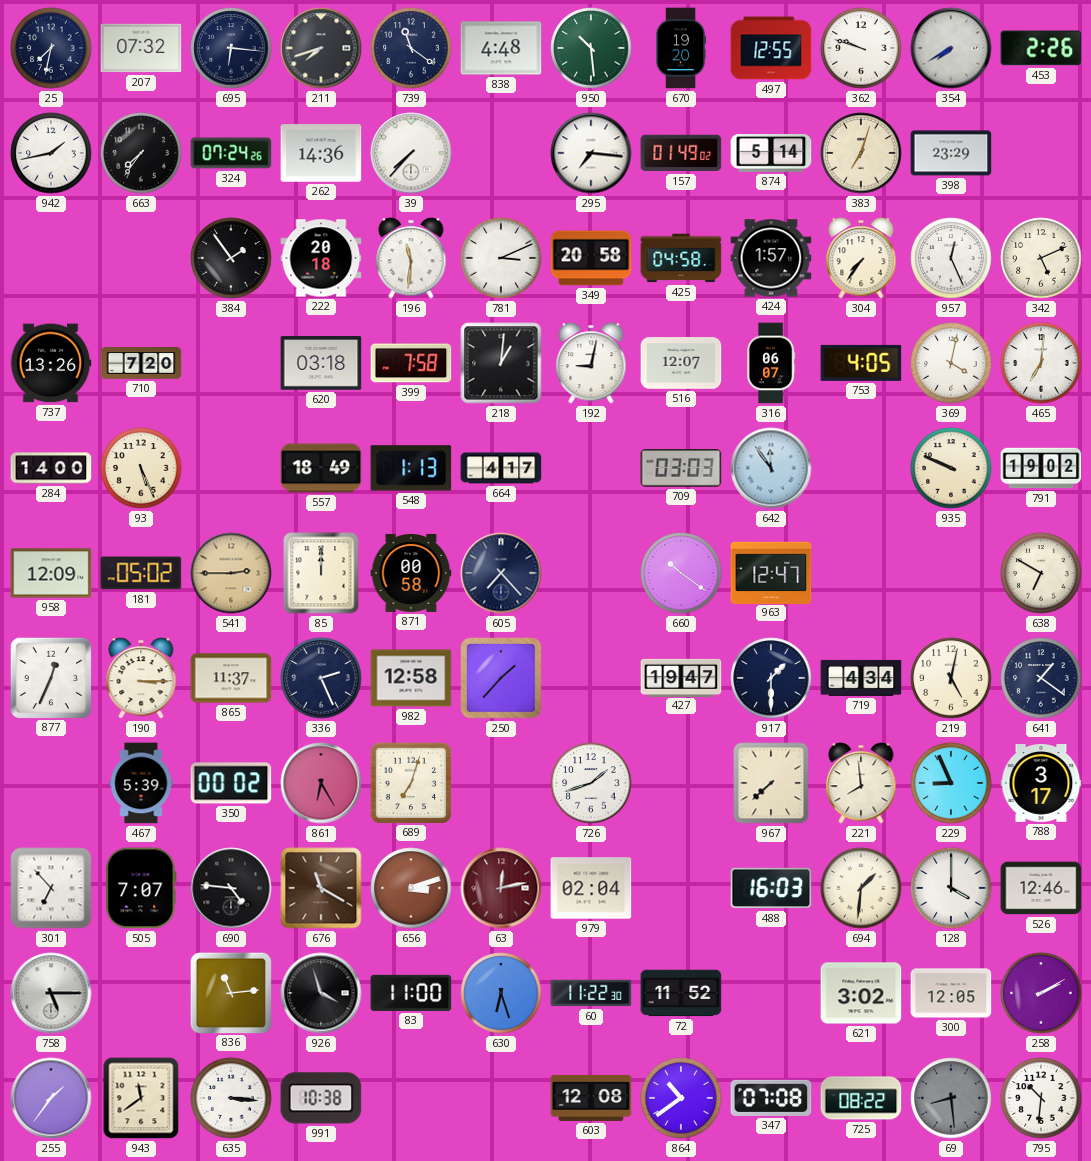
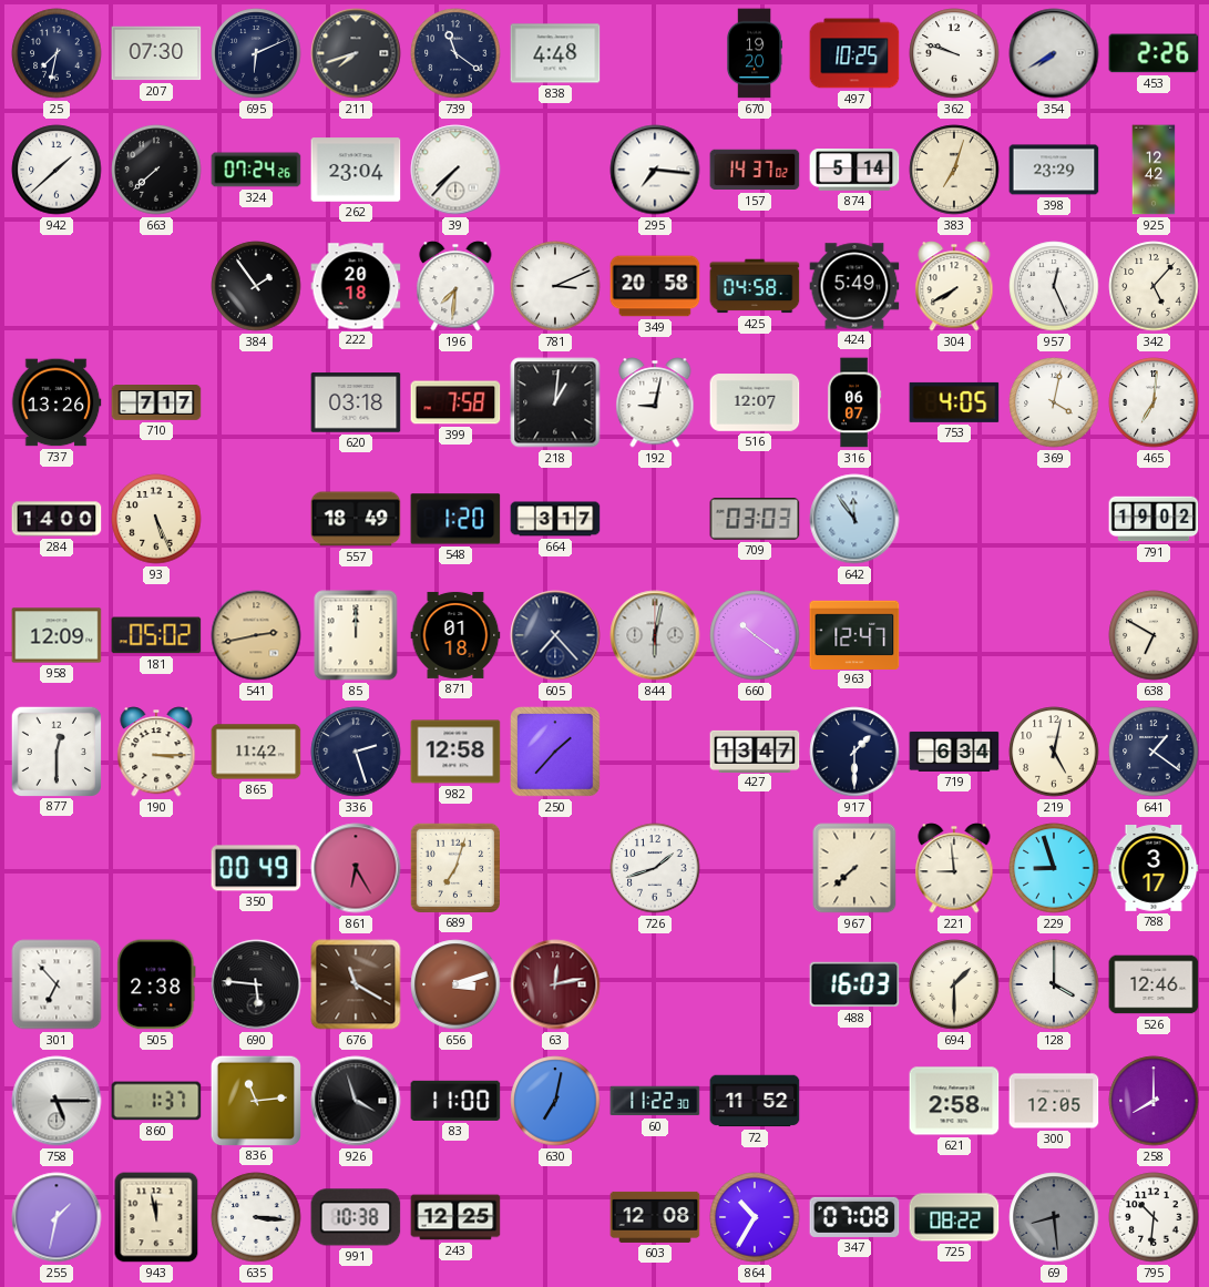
207: 07:32 -> 07:30
695: 6:16 -> 6:11
950: 10:29 -> none
497: 12:55 -> 10:25
942: 1:43 -> 1:38
663: 7:36 -> 7:38
262: 14:36 -> 23:04
157: 01:49 -> 14:37
925: none -> 12:42
196: 11:31 -> 7:31
424: 1:57 -> 5:49
304: 7:36 -> 7:40
342: 5:11 -> 5:07
710: 7:20 -> 7:17
548: 1:13 -> 1:20
664: 4:17 -> 3:17
935: 9:49 -> none
541: 2:45 -> 2:43
871: 00:58 -> 01:18
844: none -> 6:02
877: 12:34 -> 12:30
865: 11:37 -> 11:42
336: 2:26 -> 2:27
427: 19:47 -> 13:47
719: 4:34 -> 6:34
467: 5:39 -> none
350: 00:02 -> 00:49
221: 7:59 -> 8:59
229: 8:56 -> 8:57
505: 7:07 -> 2:38
690: 4:46 -> 5:46
979: 02:04 -> none
694: 1:31 -> 1:30
860: none -> 1:37
630: 6:27 -> 7:02
621: 3:02 -> 2:58
258: 2:10 -> 8:00
255: 1:36 -> 1:32
943: 11:39 -> 11:58
243: none -> 12:25
864: 10:39 -> 10:35
